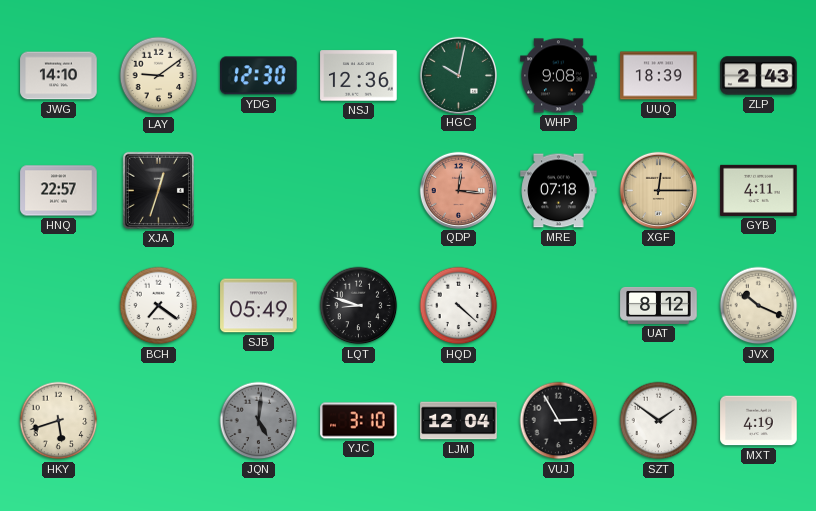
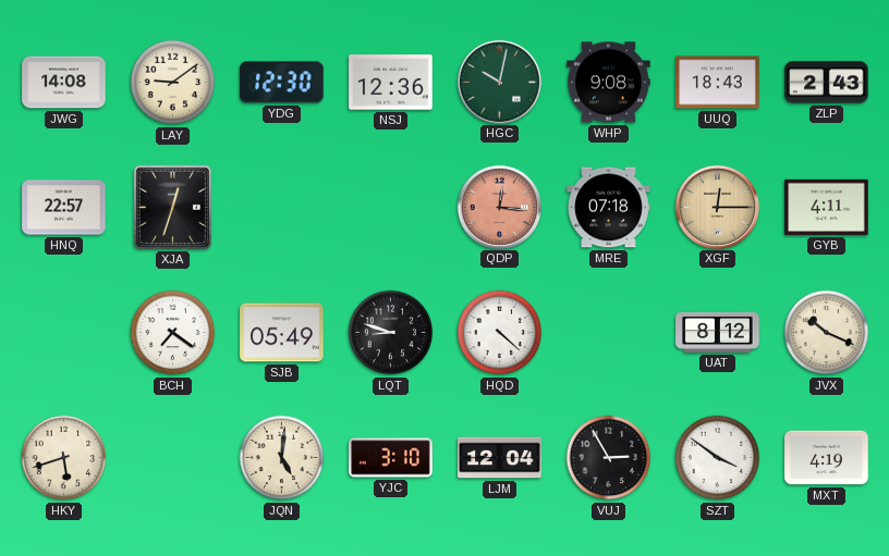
JWG: 14:10 -> 14:08
UUQ: 18:39 -> 18:43
JQN dial: grey -> cream
SZT: 1:51 -> 3:51
